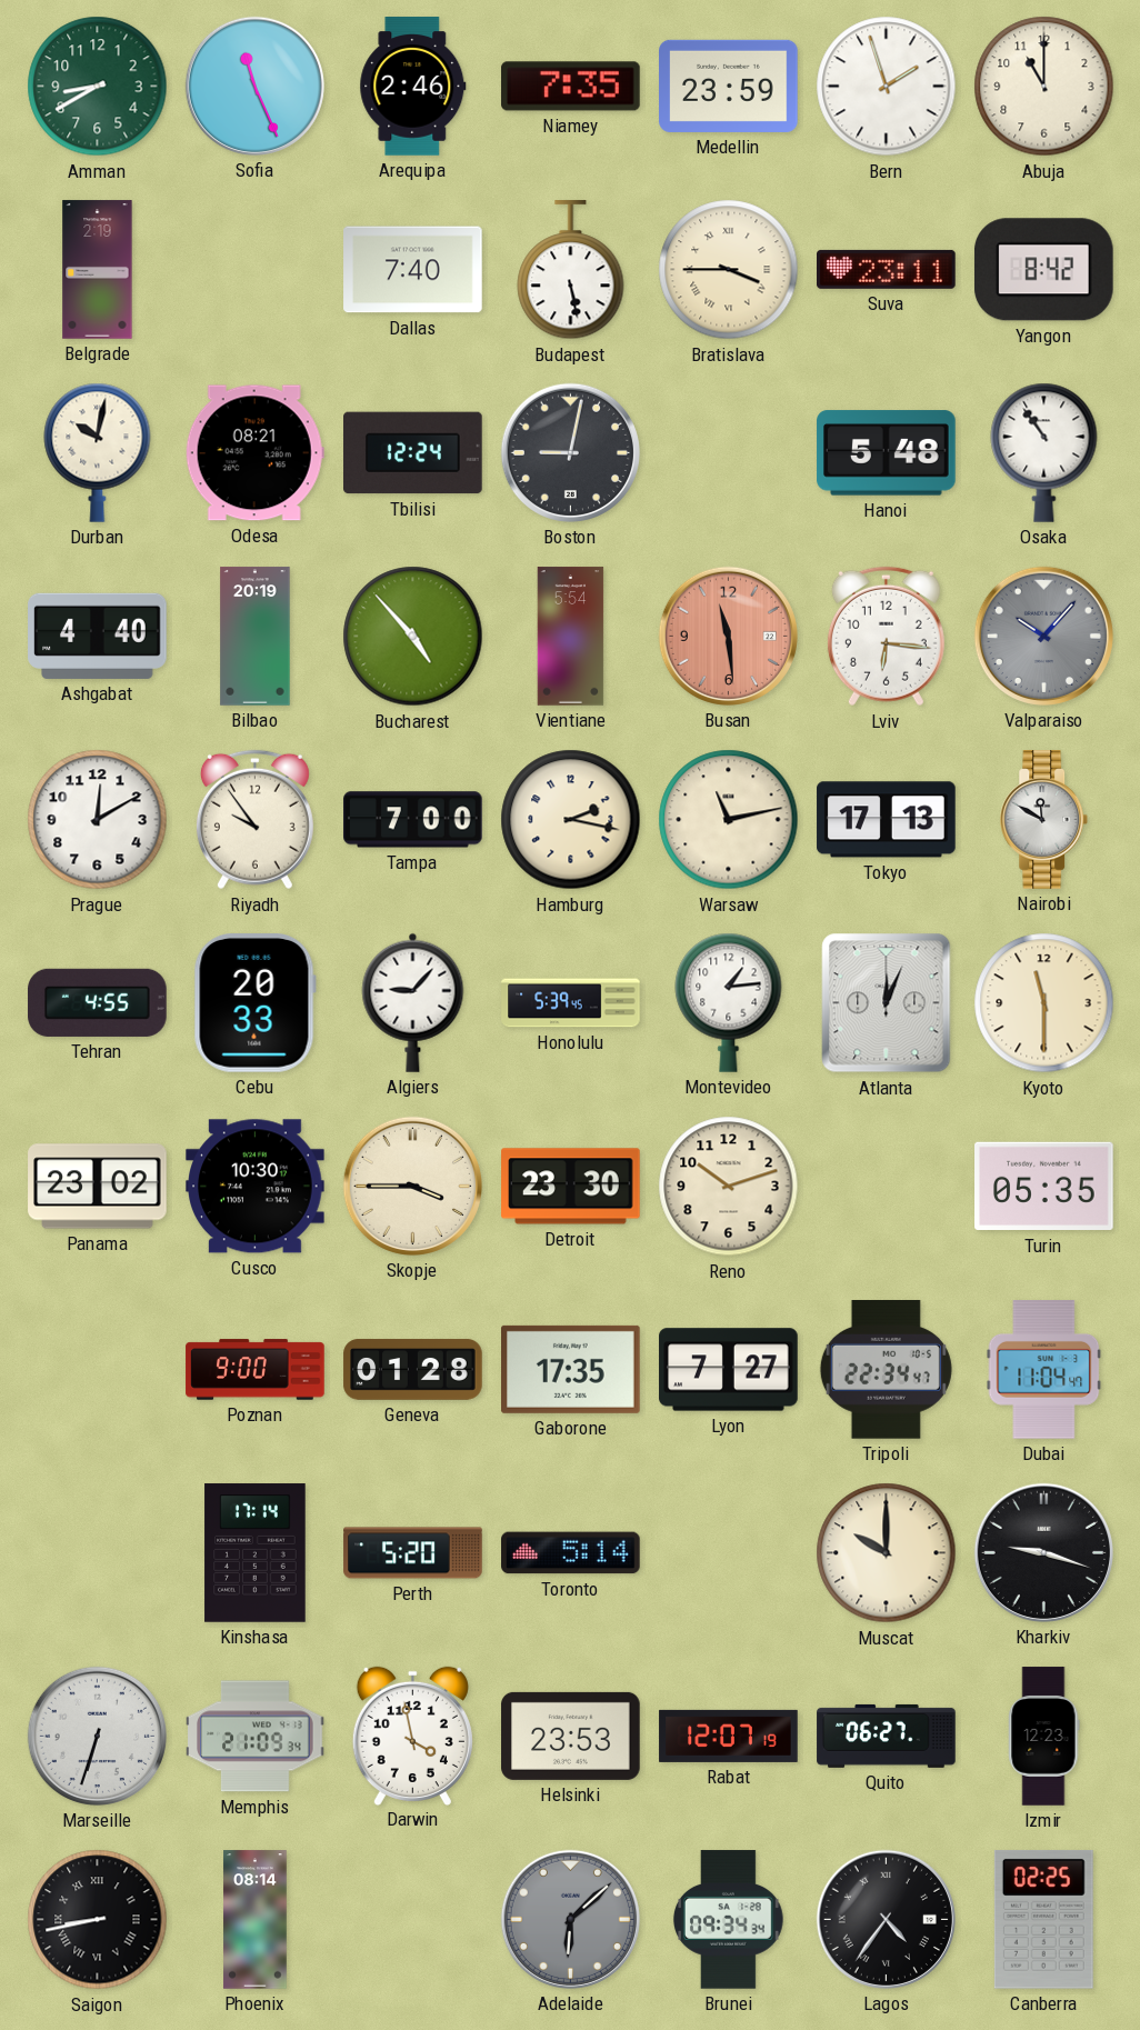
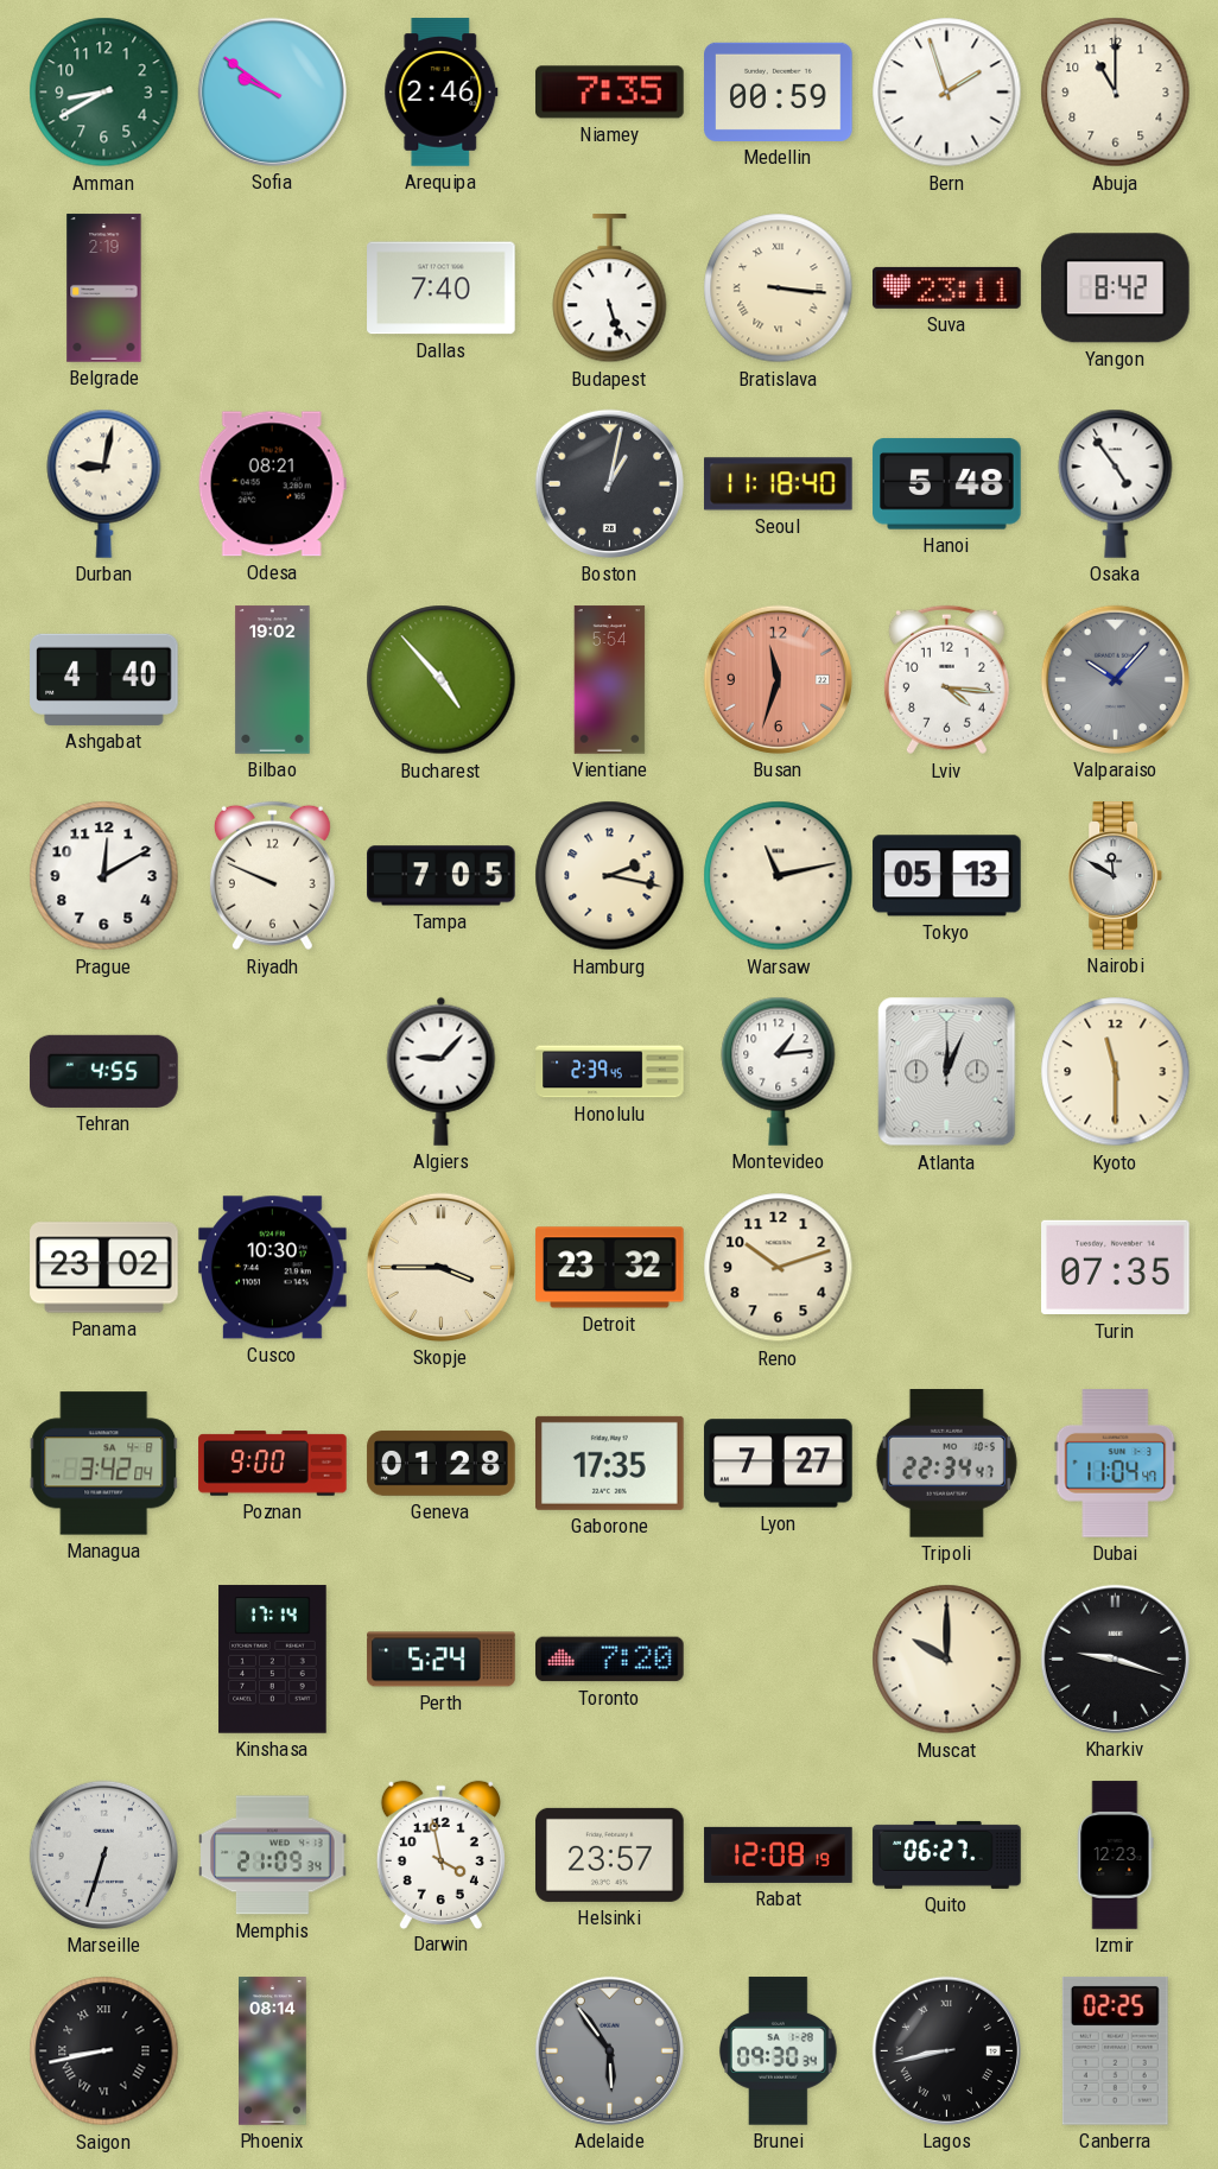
Sofia: 11:26 -> 9:51
Medellin: 23:59 -> 00:59
Budapest: 5:28 -> 5:27
Bratislava: 3:45 -> 3:16
Durban: 10:02 -> 9:02
Tbilisi: 12:24 -> none
Boston: 9:02 -> 1:02
Seoul: none -> 11:18
Osaka: 10:54 -> 4:54
Bilbao: 20:19 -> 19:02
Busan: 11:29 -> 11:33
Lviv: 6:16 -> 4:16
Riyadh: 9:54 -> 9:49
Tampa: 7:00 -> 7:05
Tokyo: 17:13 -> 05:13
Cebu: 20:33 -> none
Honolulu: 5:39 -> 2:39
Detroit: 23:30 -> 23:32
Turin: 05:35 -> 07:35
Managua: none -> 3:42
Perth: 5:20 -> 5:24
Toronto: 5:14 -> 7:20
Helsinki: 23:53 -> 23:57
Rabat: 12:07 -> 12:08
Adelaide: 6:08 -> 5:54
Brunei: 09:34 -> 09:30
Lagos: 4:36 -> 8:43
